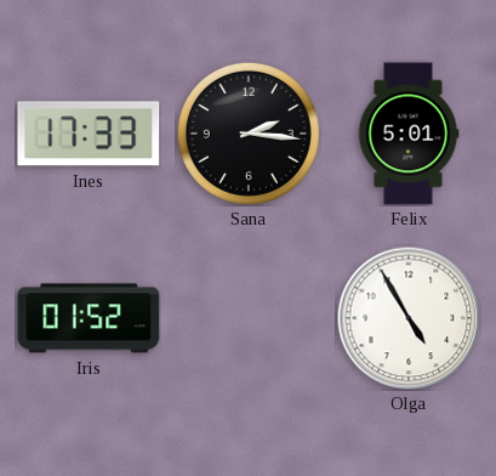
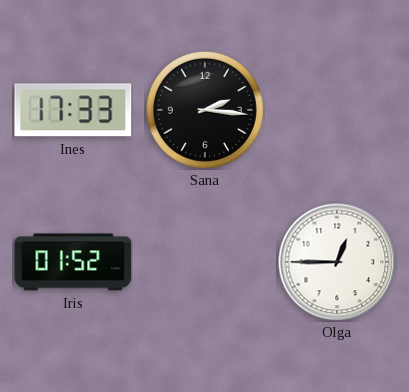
Felix: 5:01 -> none
Olga: 4:55 -> 12:45
